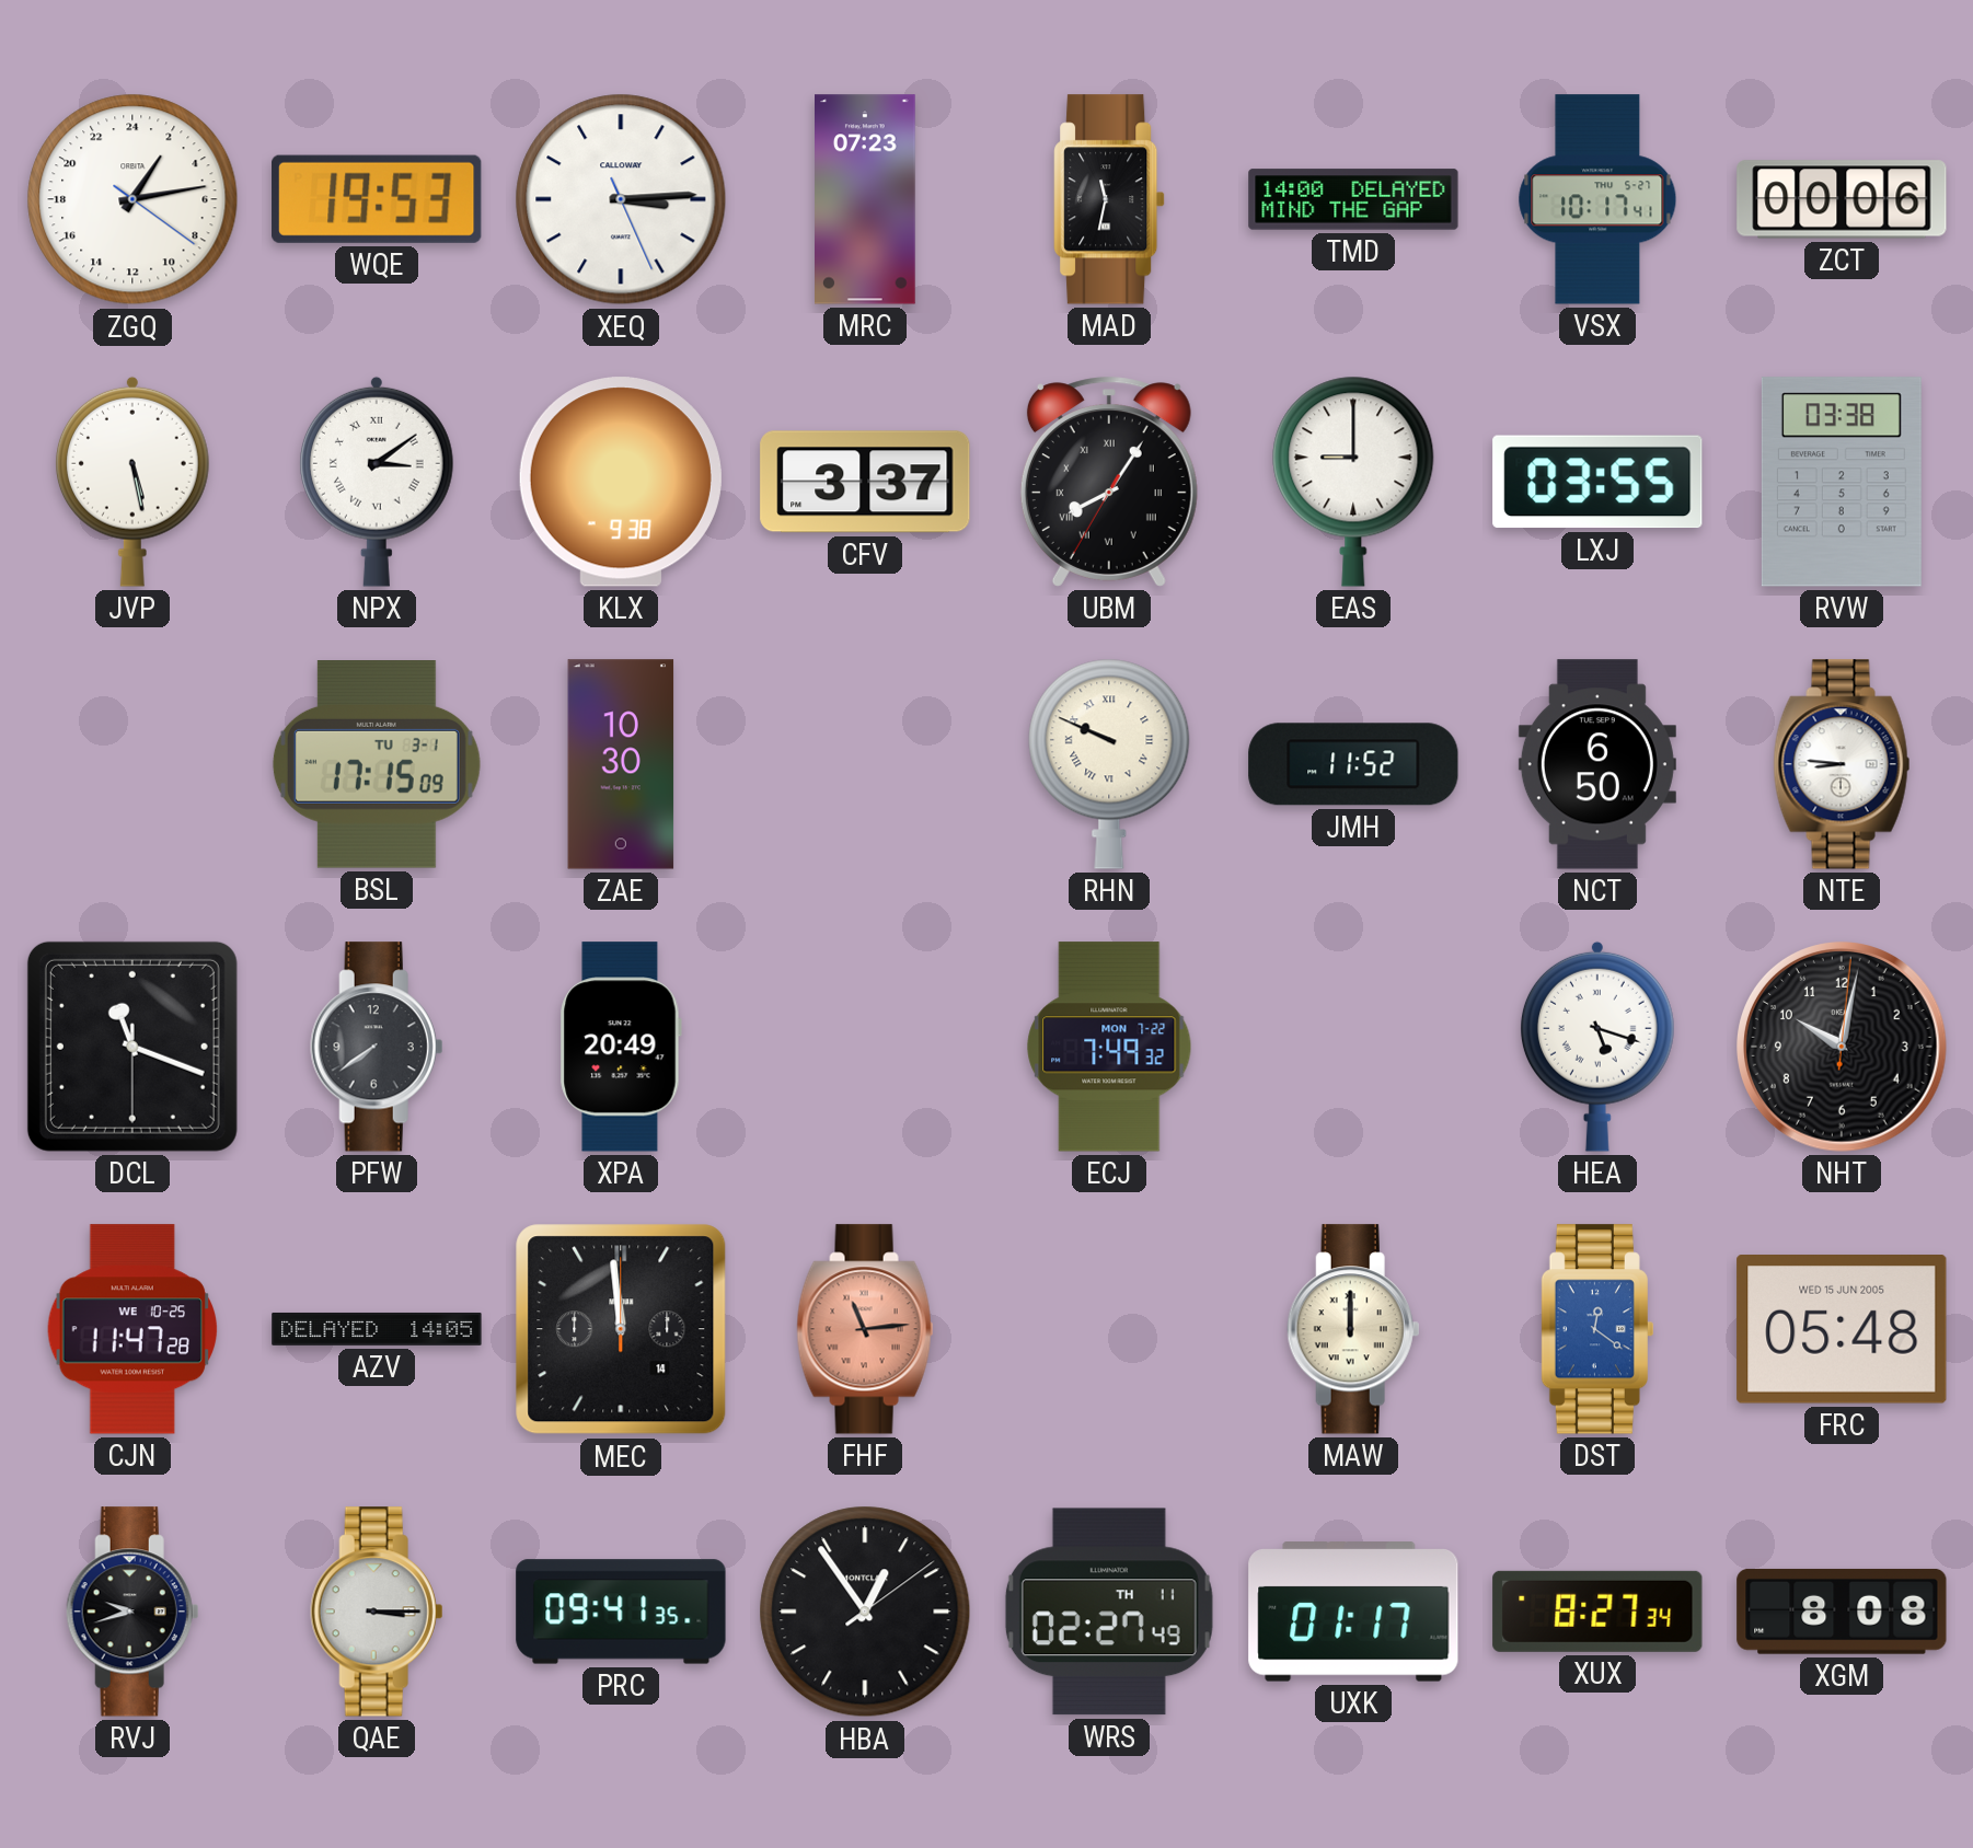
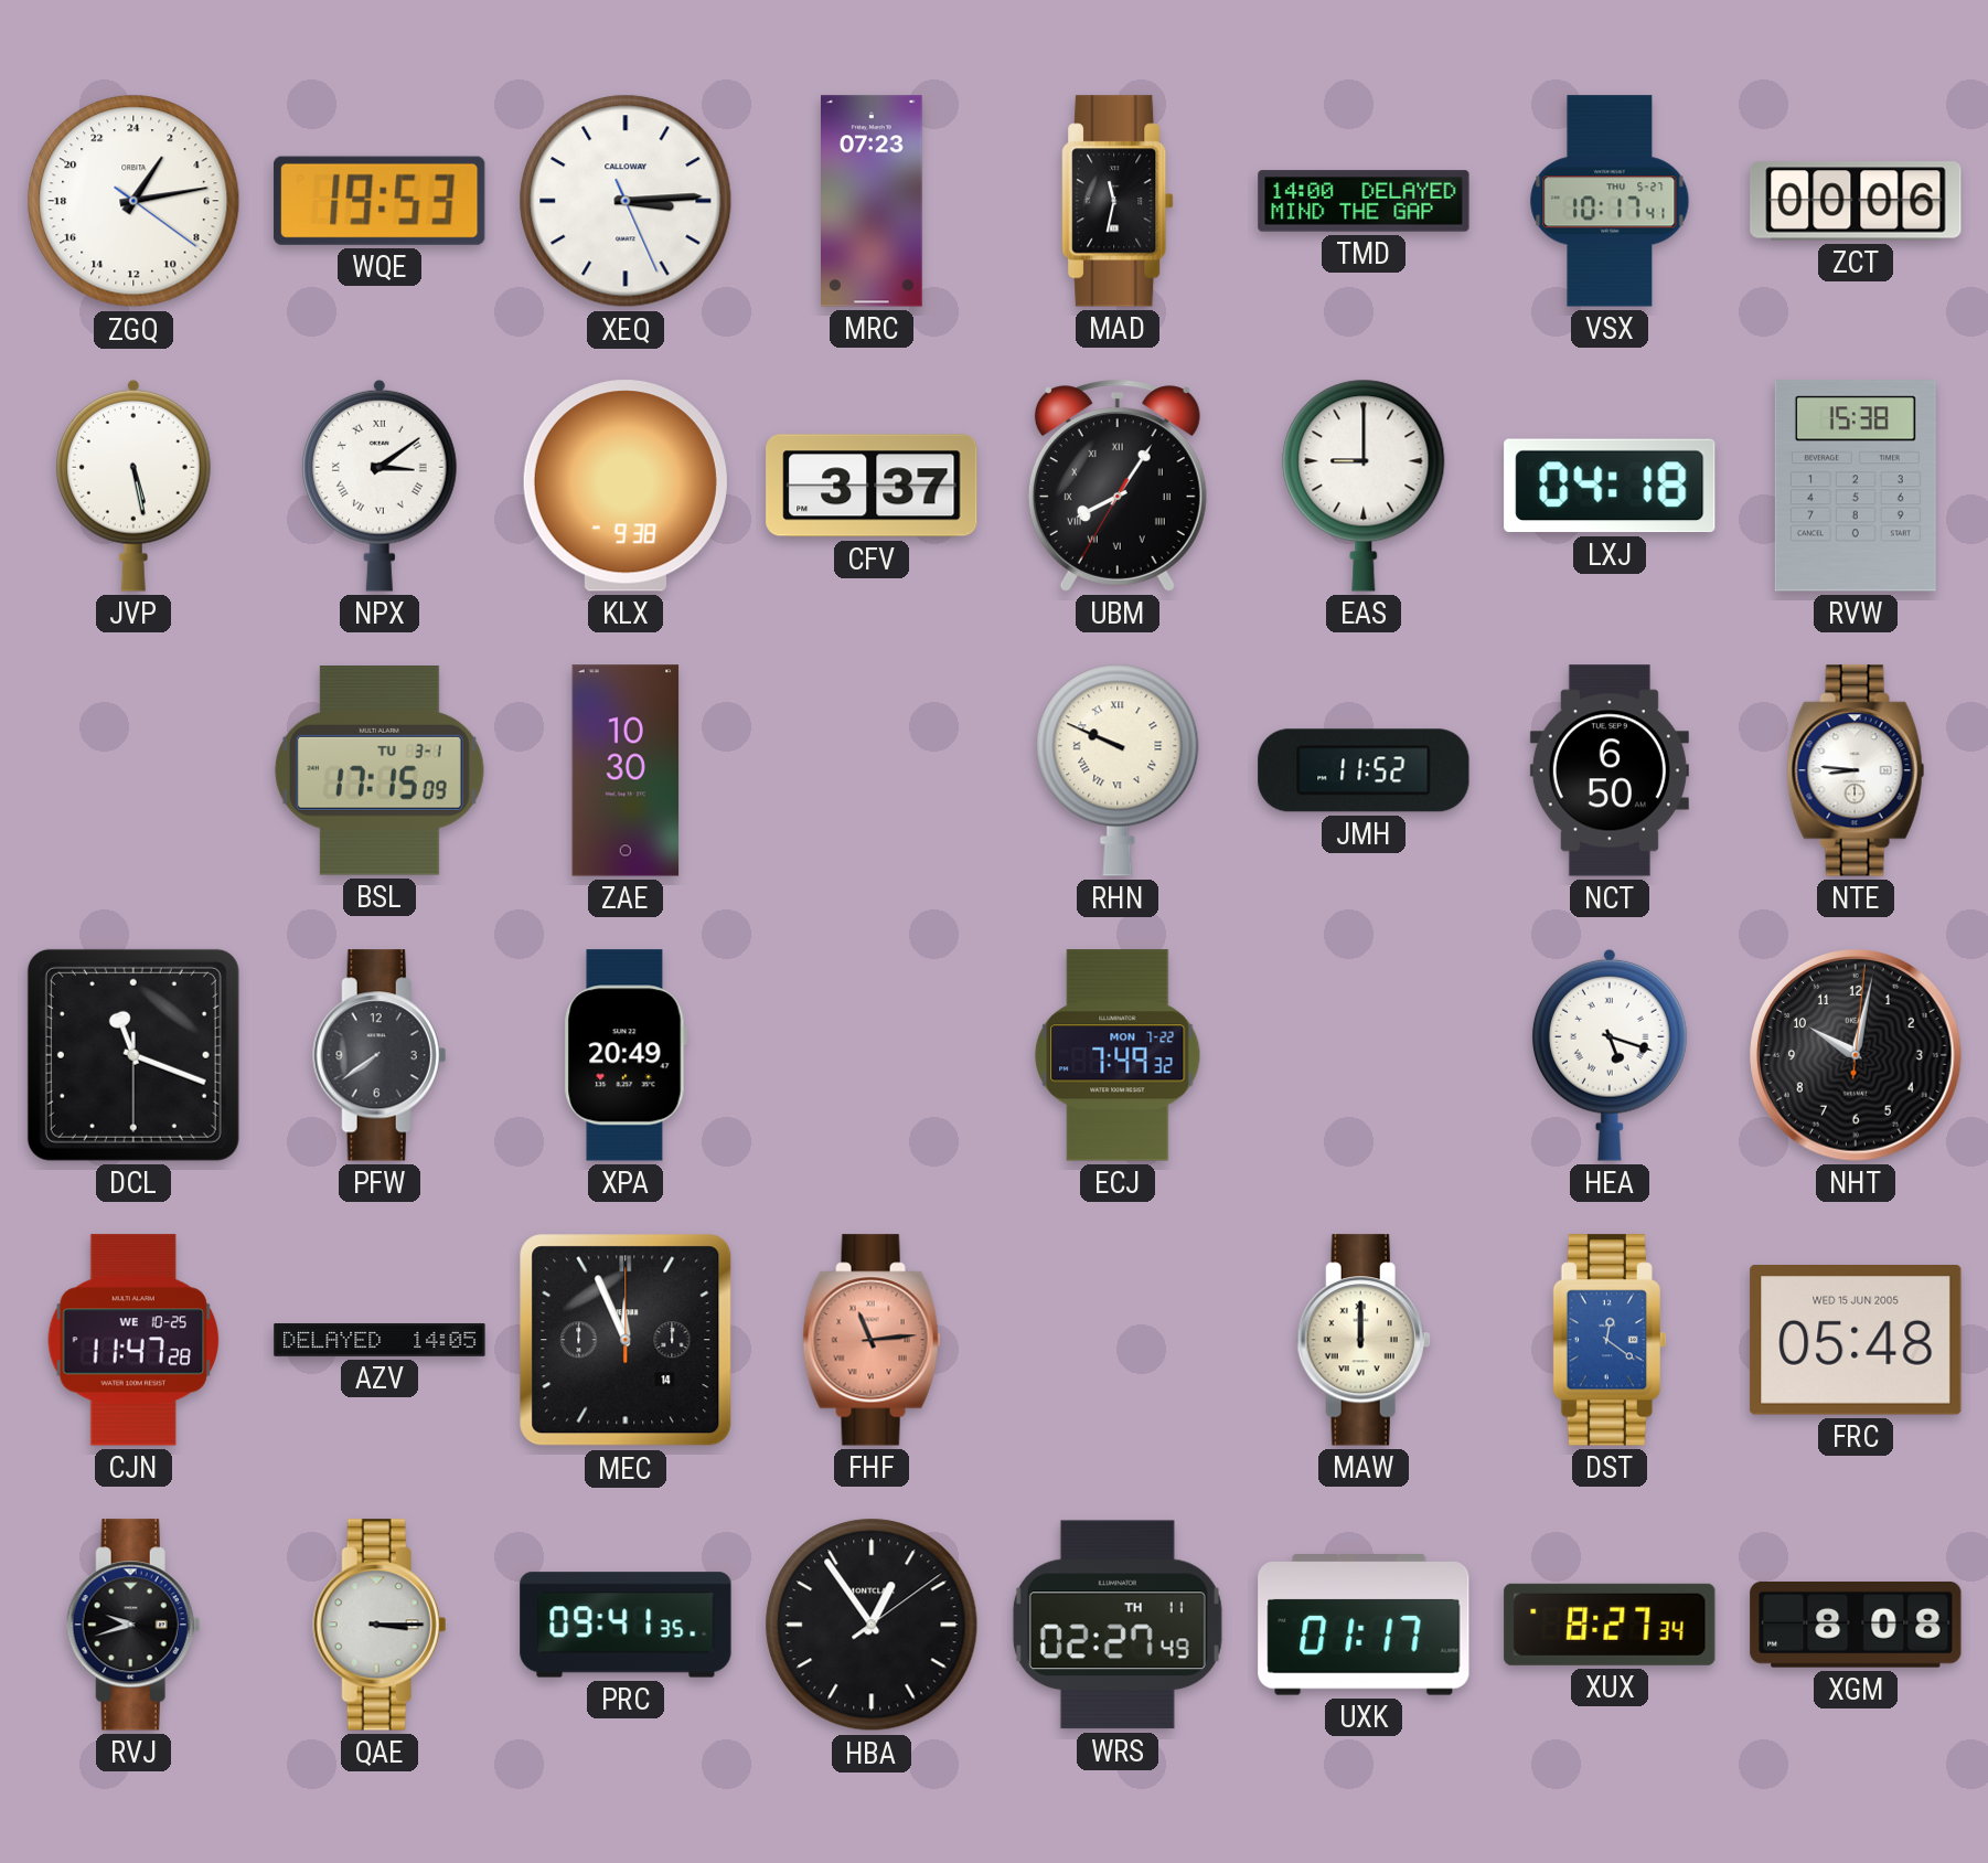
LXJ: 03:55 -> 04:18
RVW: 03:38 -> 15:38
MEC: 11:59 -> 11:56
